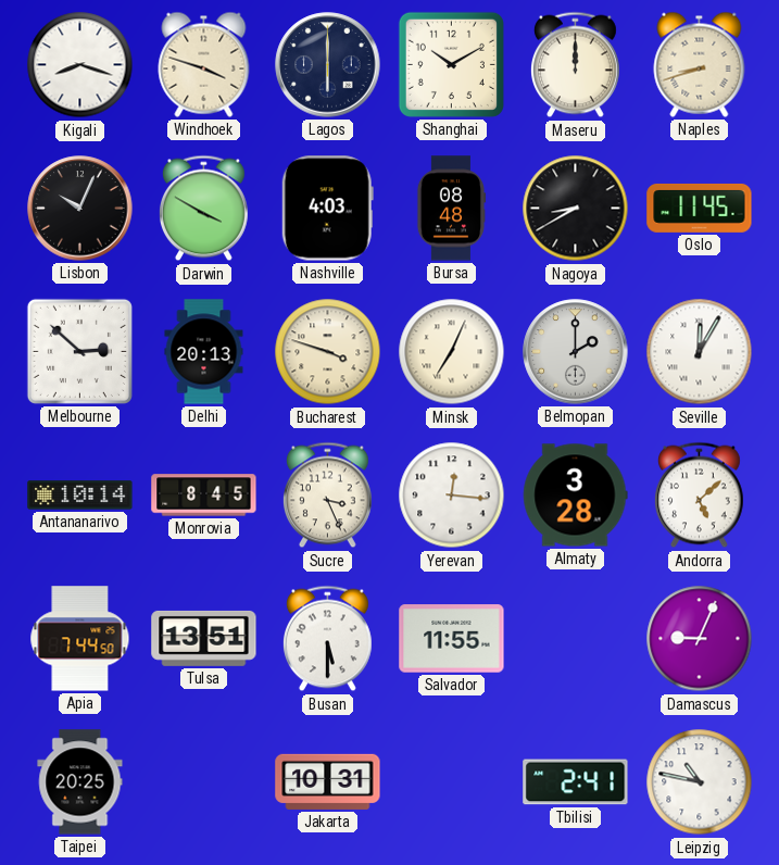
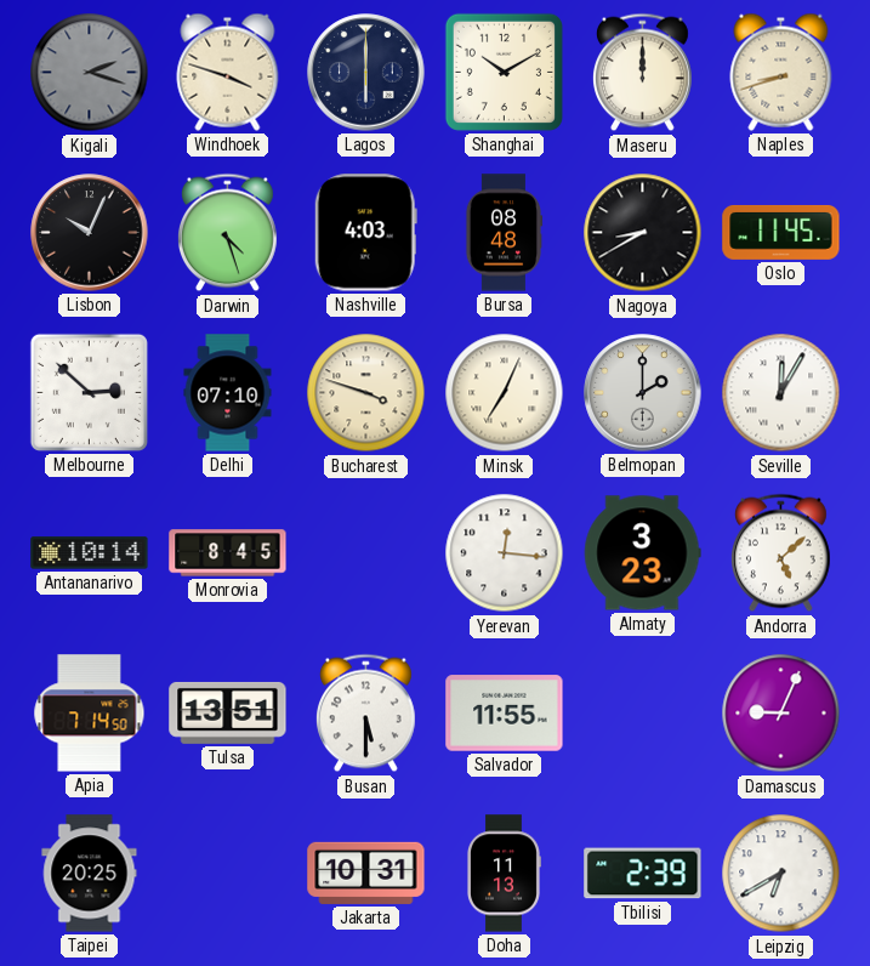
Kigali: 8:18 -> 2:18
Kigali dial: white -> grey
Darwin: 3:50 -> 4:27
Delhi: 20:13 -> 07:10
Sucre: 3:26 -> none
Almaty: 3:28 -> 3:23
Apia: 7:44 -> 7:14
Doha: none -> 11:13
Tbilisi: 2:41 -> 2:39
Leipzig: 10:47 -> 6:40
